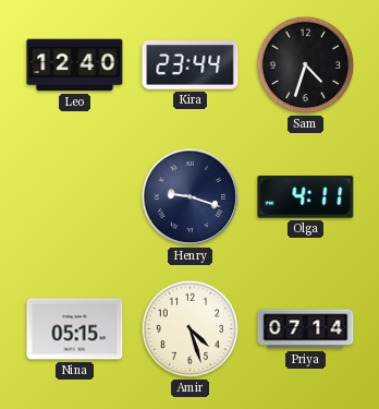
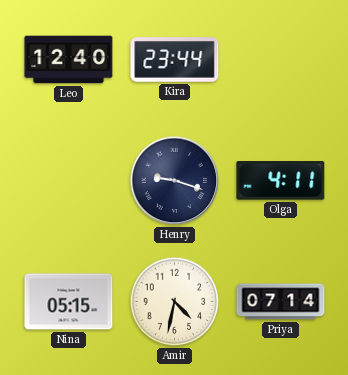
Sam: 4:33 -> none
Amir: 4:27 -> 4:32
